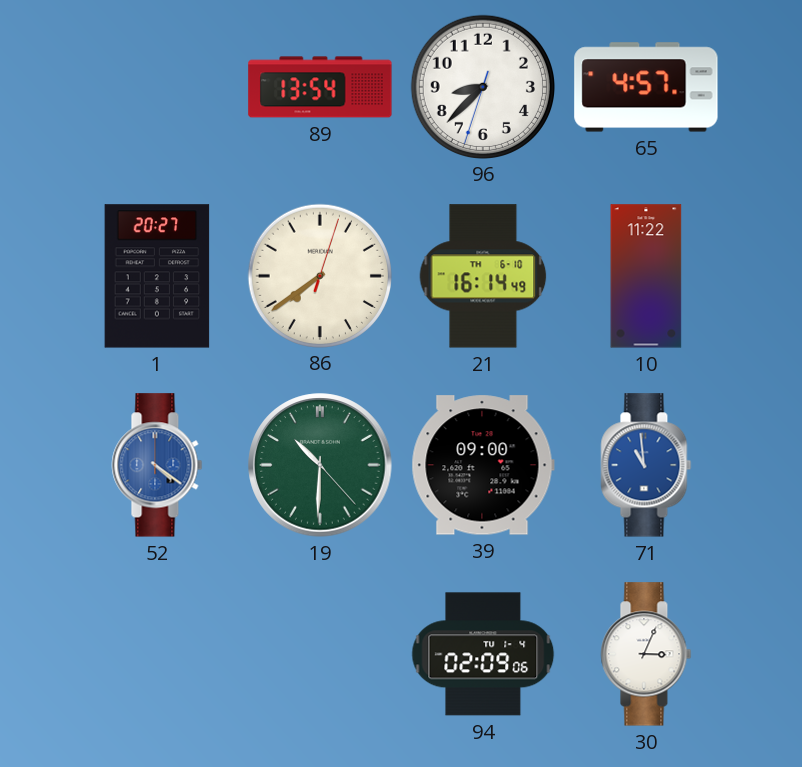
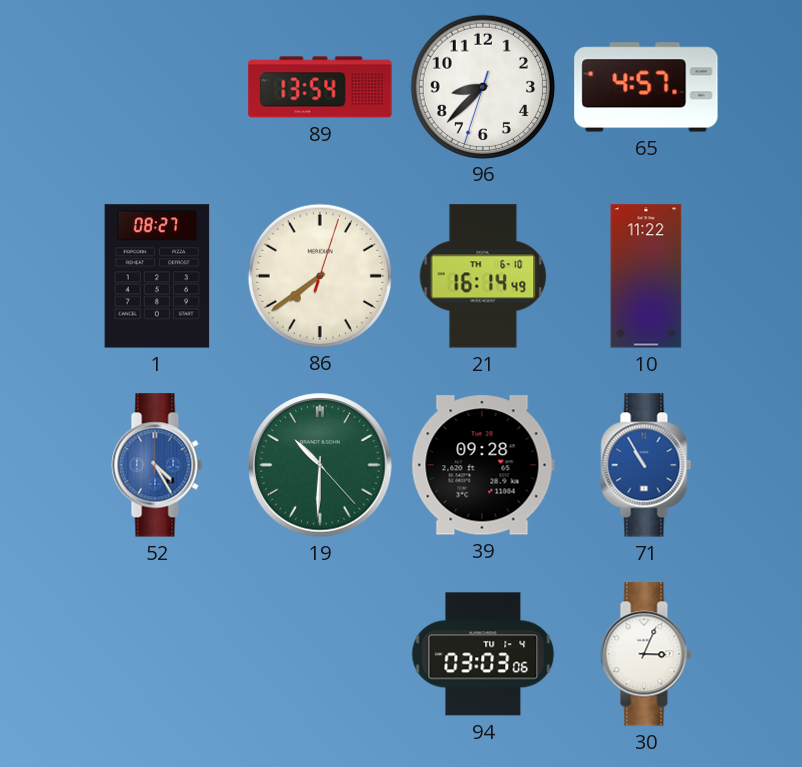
1: 20:27 -> 08:27
52: 4:21 -> 4:25
39: 09:00 -> 09:28
71: 10:59 -> 10:55
94: 02:09 -> 03:03
